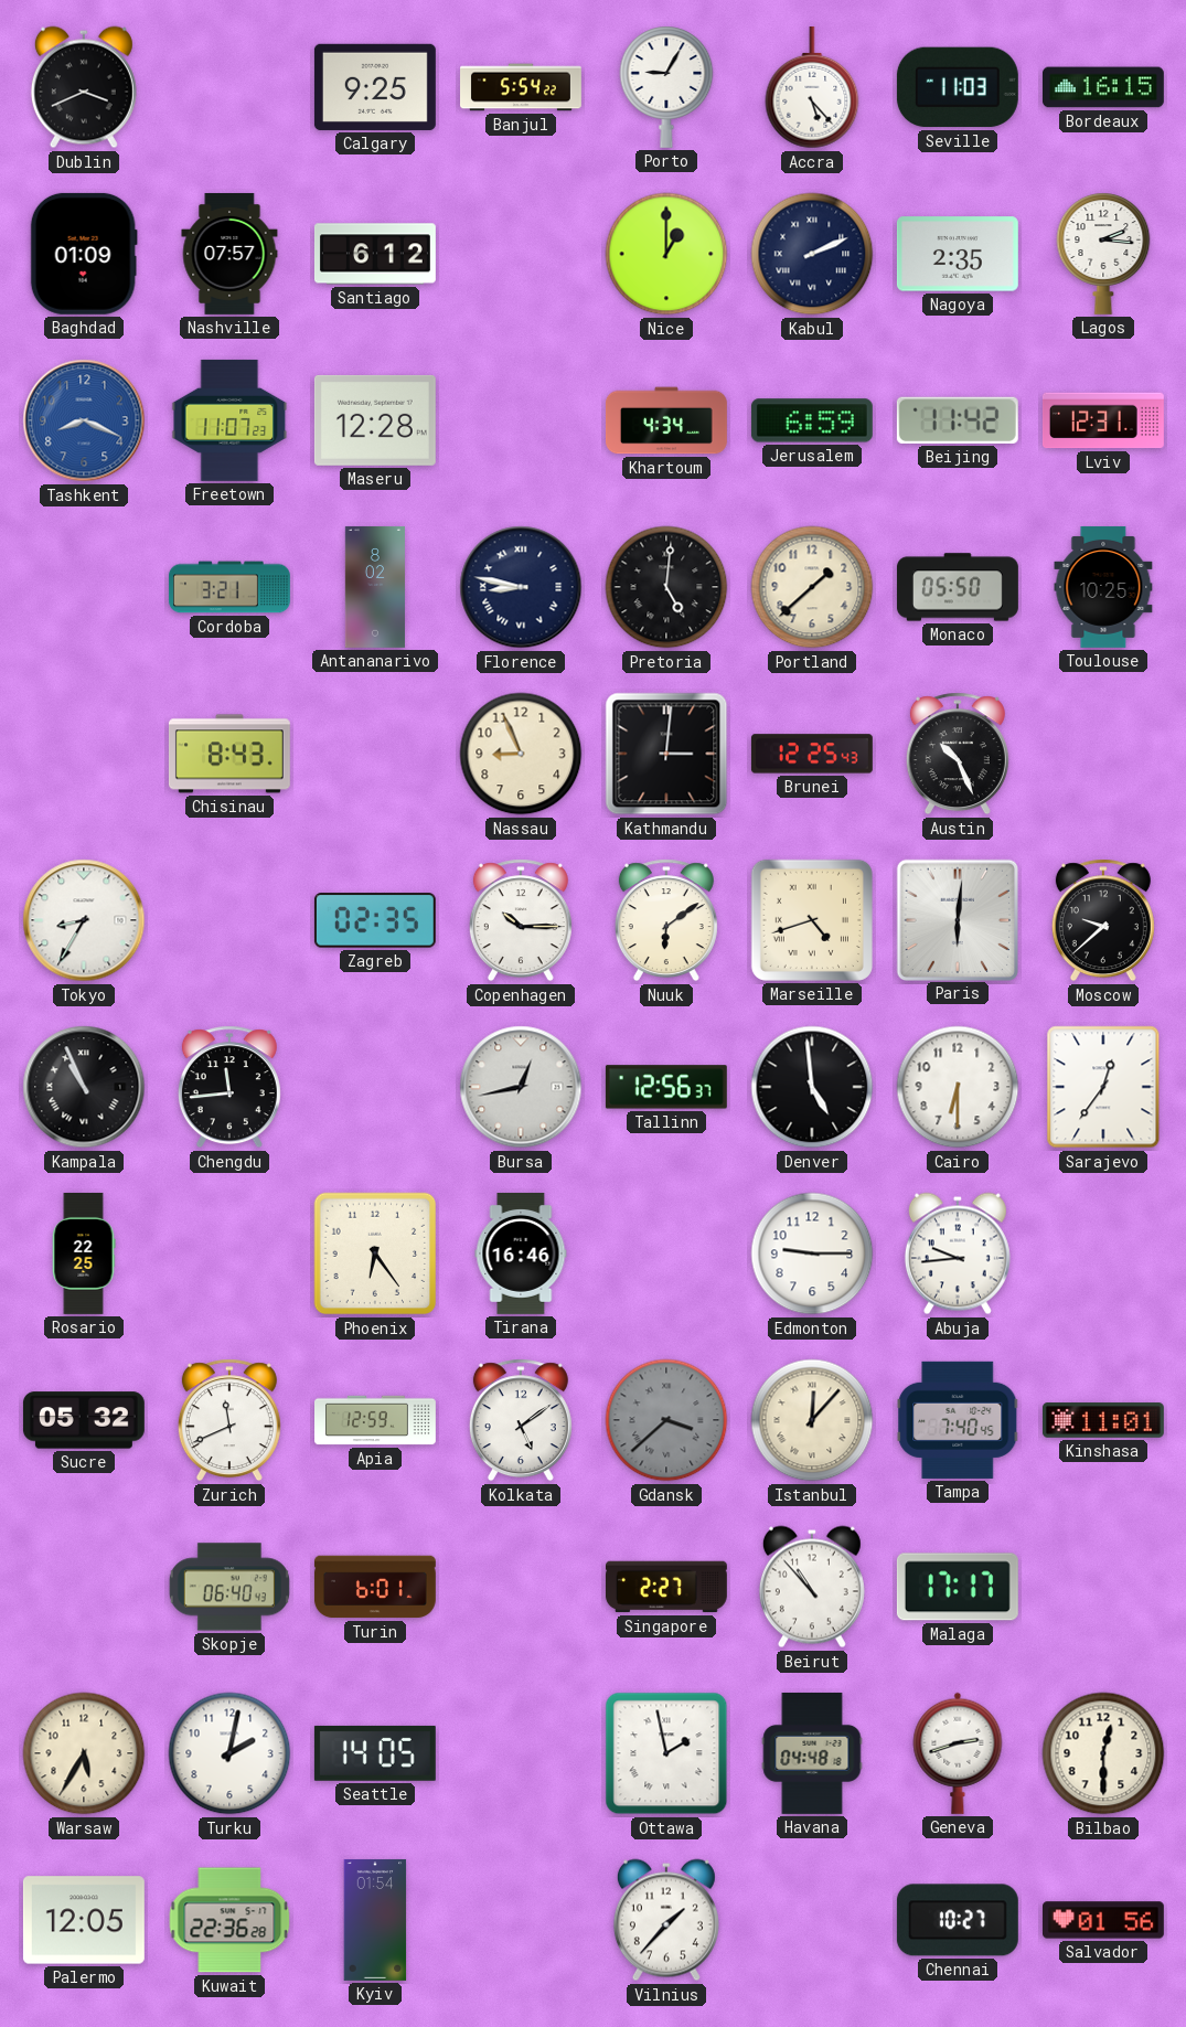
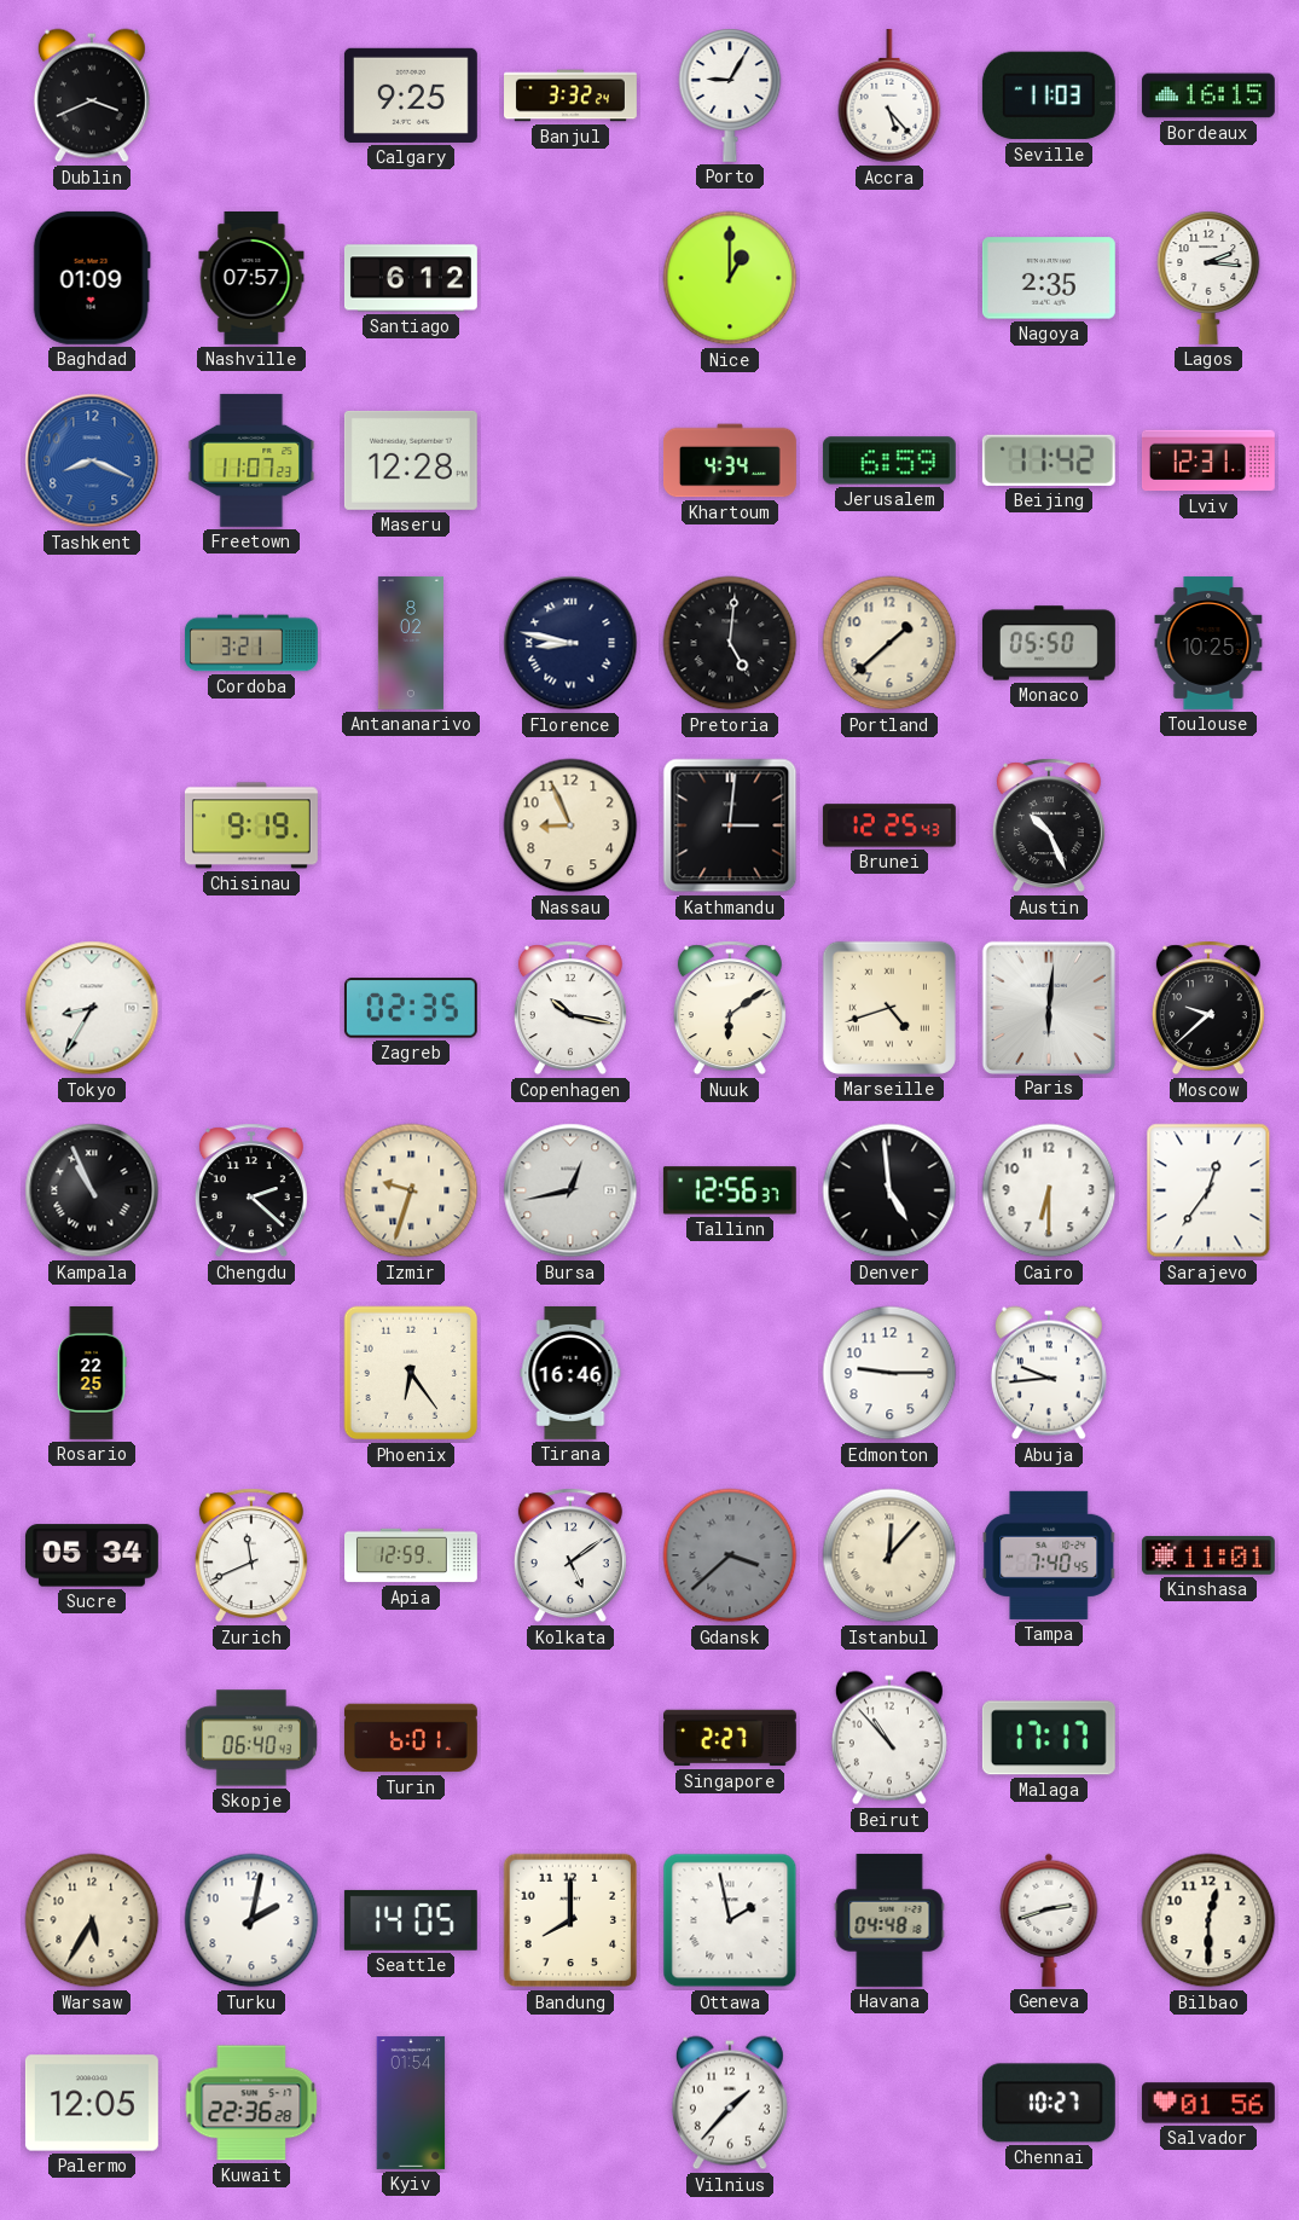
Banjul: 5:54 -> 3:32
Kabul: 2:11 -> none
Chisinau: 8:43 -> 9:19
Copenhagen: 10:15 -> 10:17
Chengdu: 11:44 -> 2:22
Izmir: none -> 9:33
Sucre: 05:32 -> 05:34
Bandung: none -> 8:00
